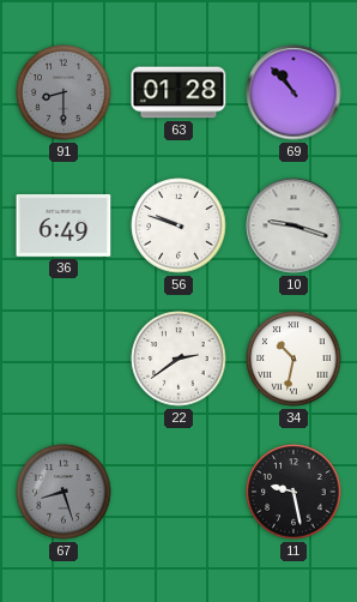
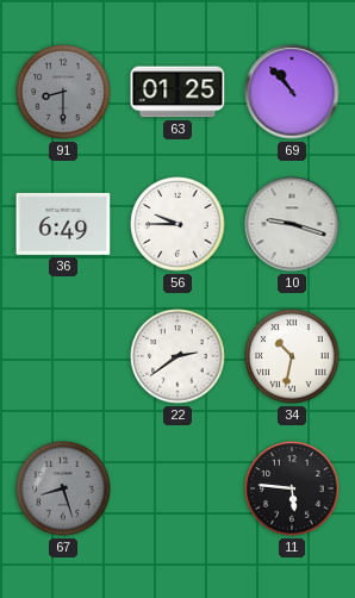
63: 01:28 -> 01:25
56: 9:48 -> 9:45
11: 9:28 -> 5:46
